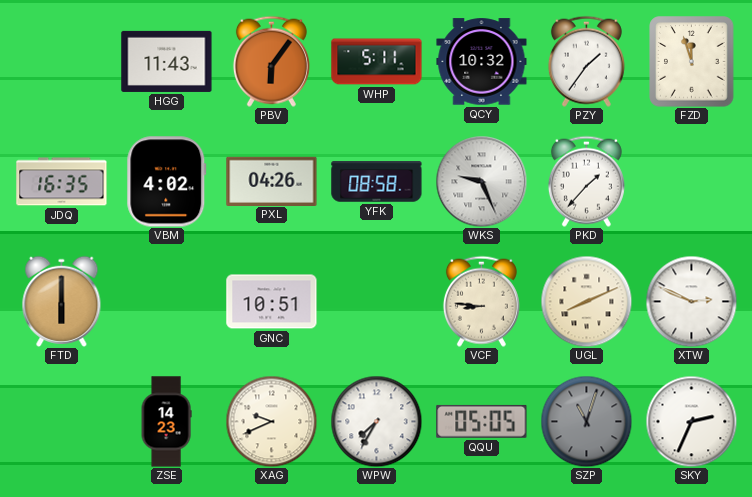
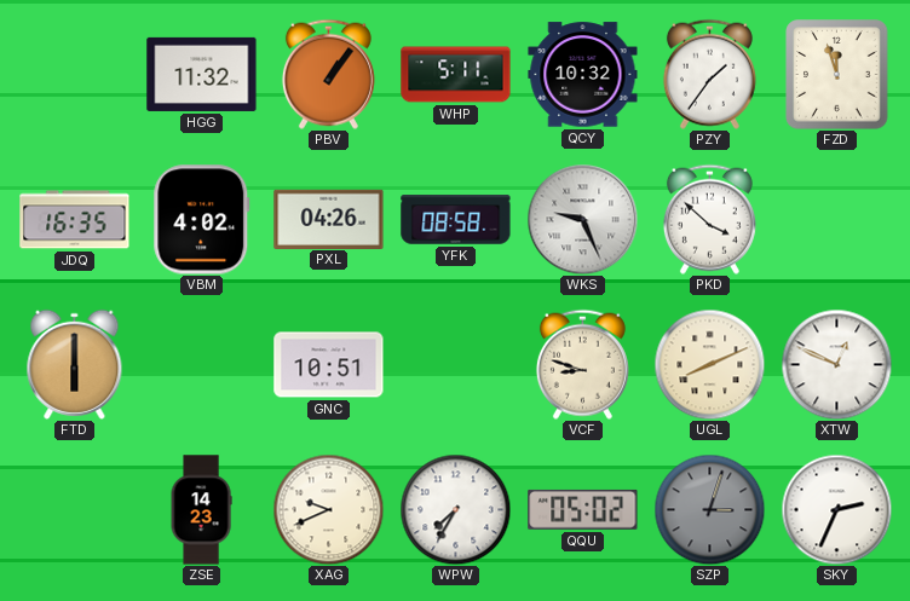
HGG: 11:43 -> 11:32
PBV: 6:06 -> 1:06
PKD: 1:37 -> 3:52
VCF: 8:46 -> 8:48
XTW: 2:49 -> 12:49
QQU: 05:05 -> 05:02
SZP: 11:03 -> 3:03
